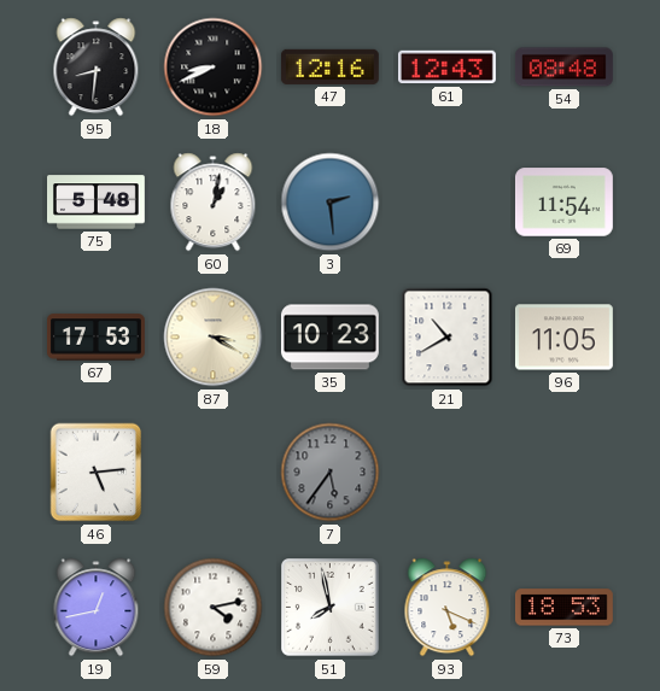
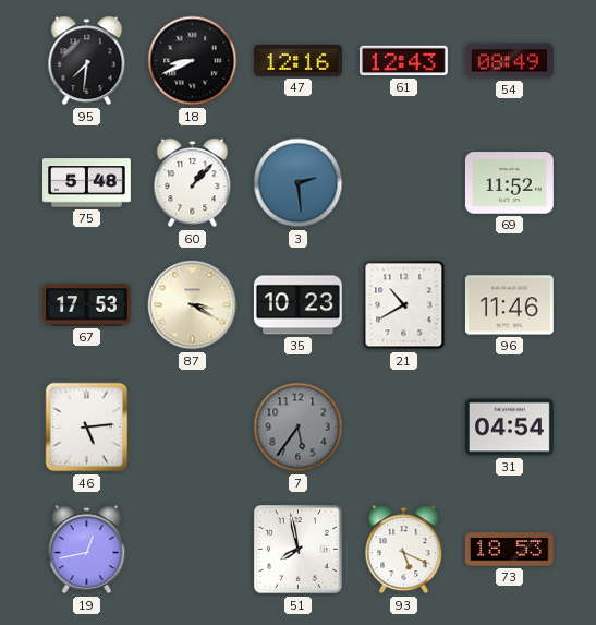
95: 8:31 -> 7:31
54: 08:48 -> 08:49
60: 1:02 -> 1:07
69: 11:54 -> 11:52
96: 11:05 -> 11:46
31: none -> 04:54
59: 4:13 -> none
